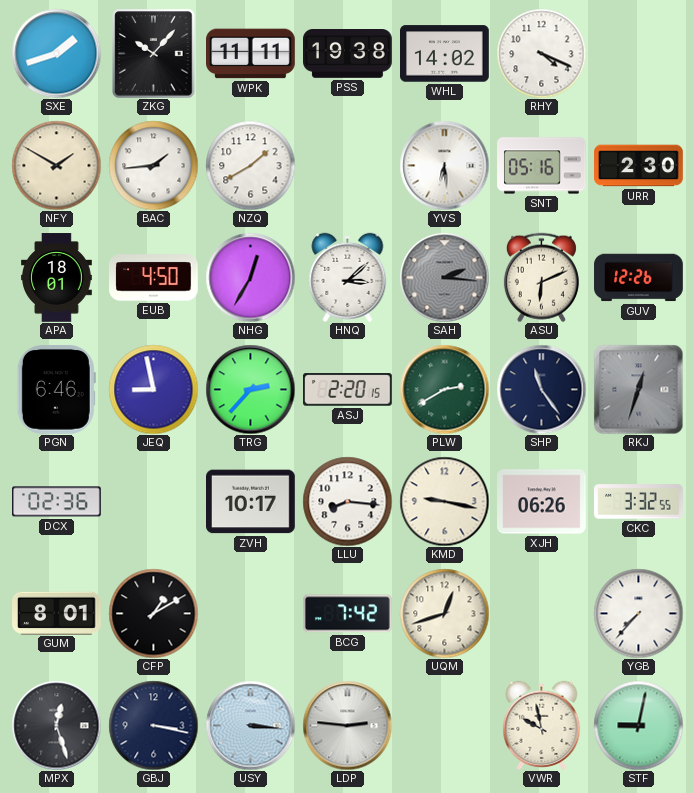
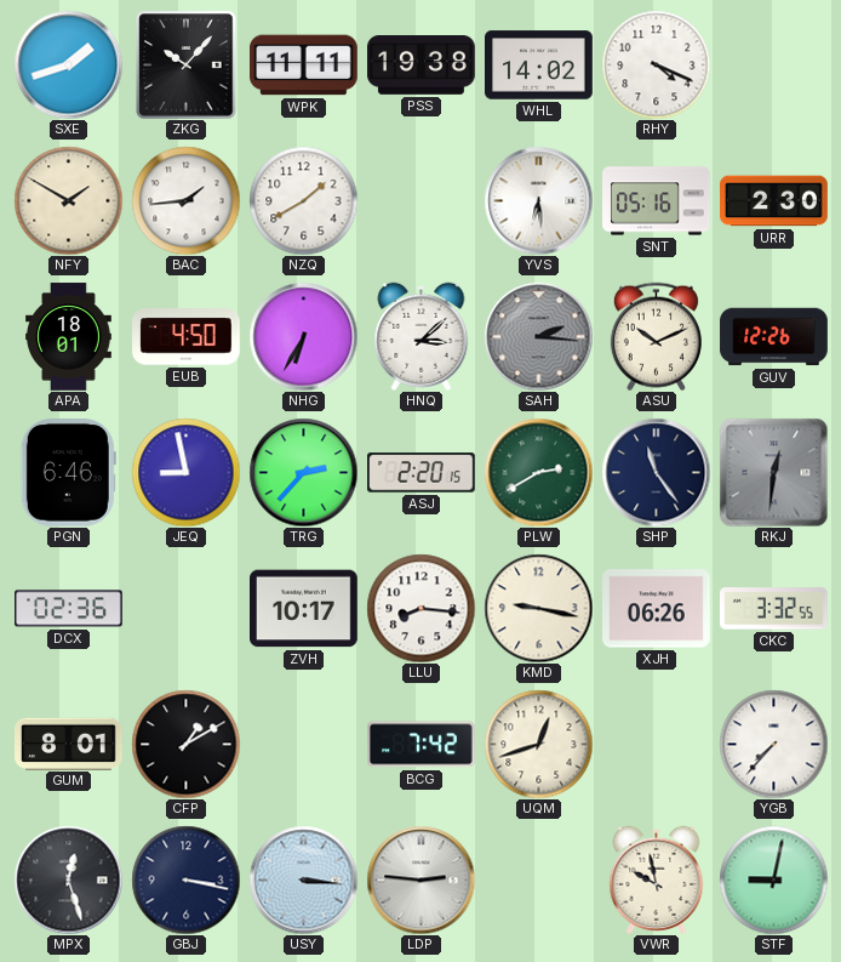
NHG: 12:35 -> 6:35
ASU: 6:11 -> 10:11
RKJ: 12:33 -> 12:31
